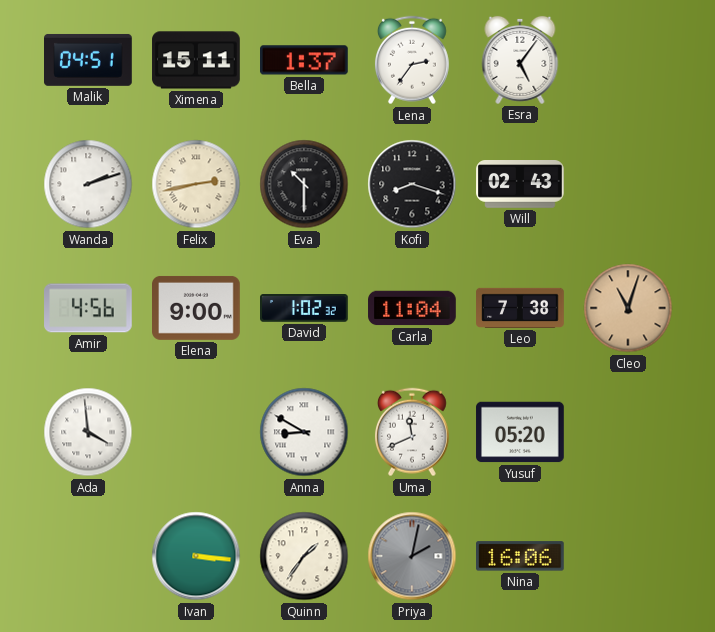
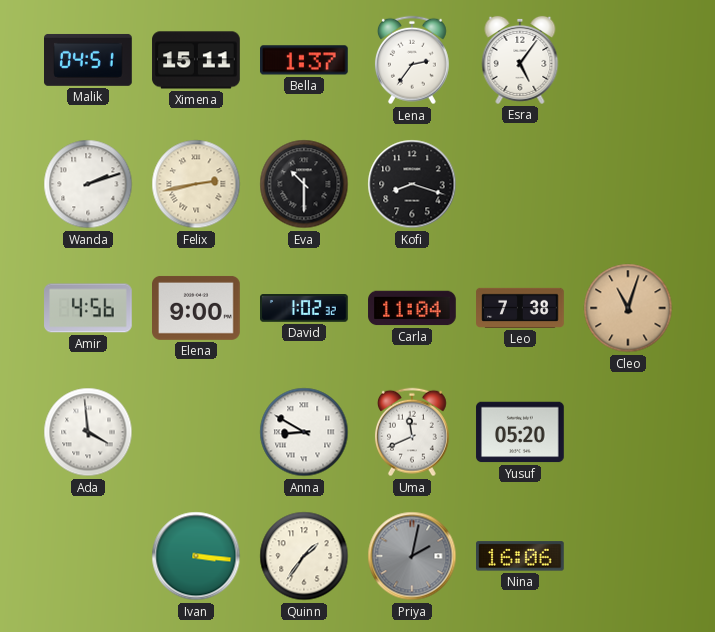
Will: 02:43 -> none
